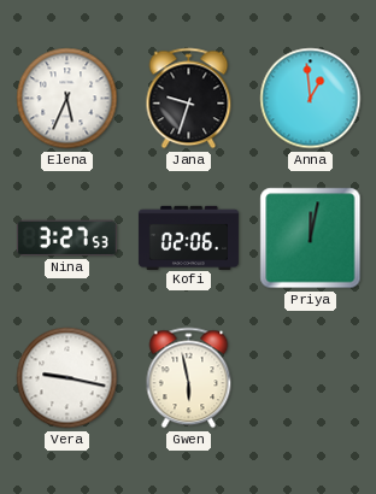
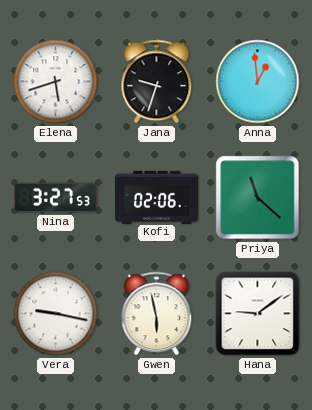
Elena: 5:34 -> 5:42
Priya: 12:02 -> 11:22
Hana: none -> 9:09
